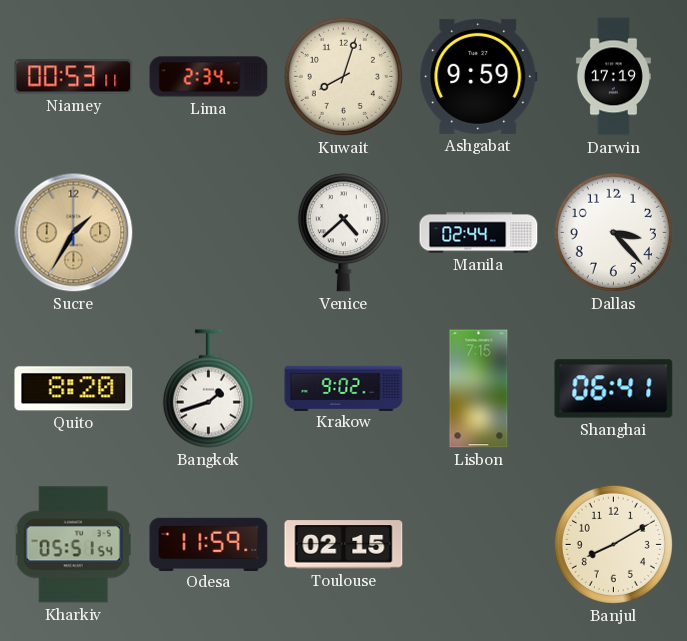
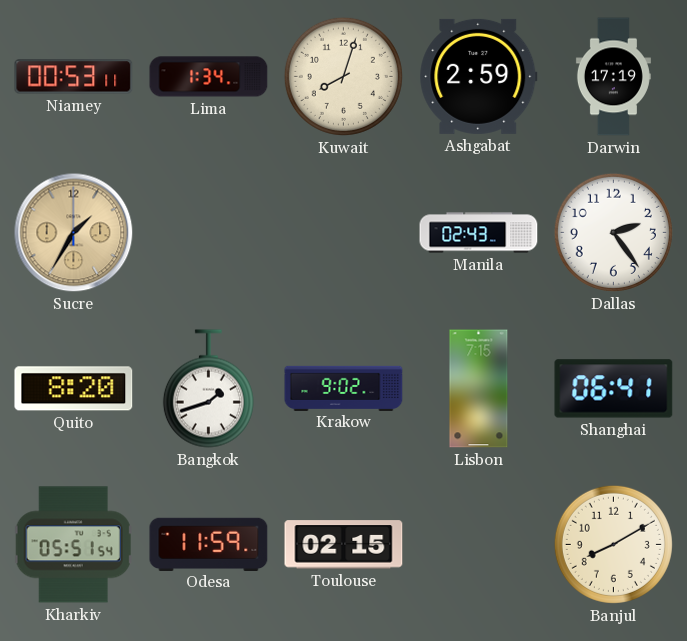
Lima: 2:34 -> 1:34
Ashgabat: 9:59 -> 2:59
Venice: 4:38 -> none
Manila: 02:44 -> 02:43
Dallas: 3:23 -> 2:24
